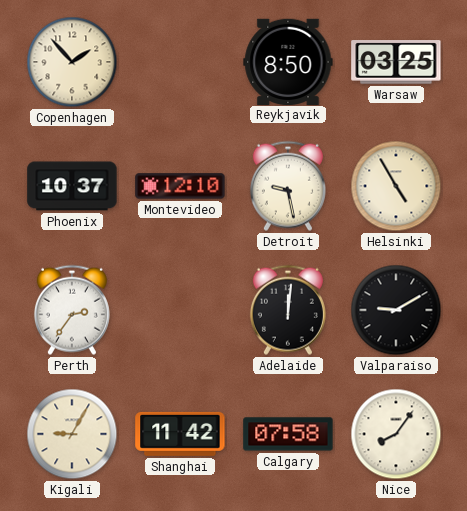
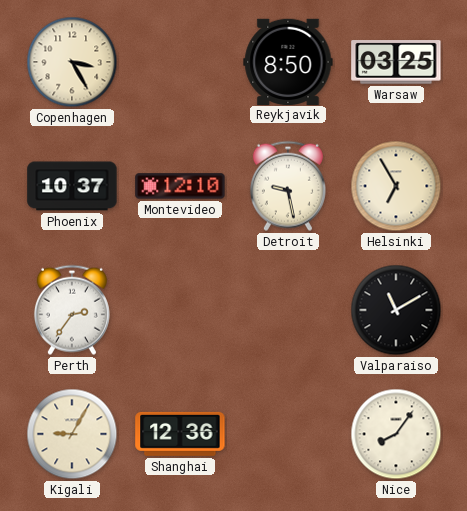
Copenhagen: 1:53 -> 3:25
Helsinki: 4:55 -> 6:55
Adelaide: 12:01 -> none
Valparaiso: 9:10 -> 11:10
Shanghai: 11:42 -> 12:36
Calgary: 07:58 -> none
